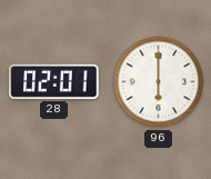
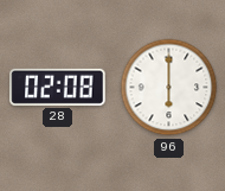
28: 02:01 -> 02:08
